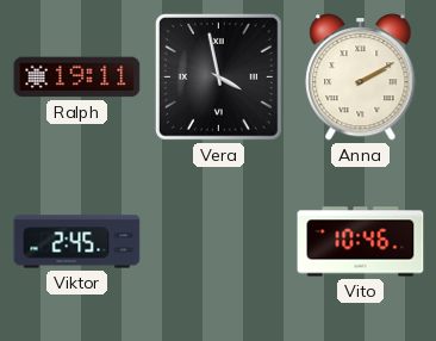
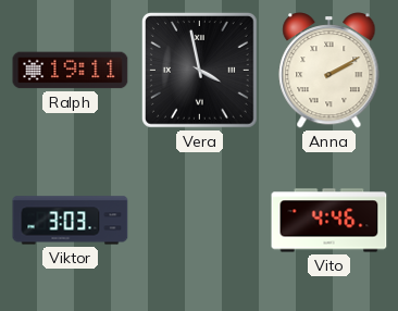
Viktor: 2:45 -> 3:03
Vito: 10:46 -> 4:46
